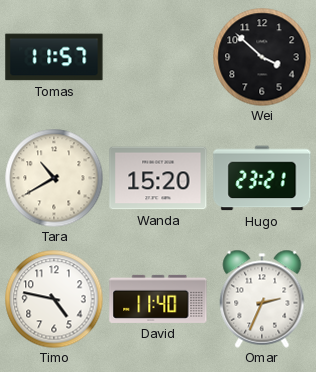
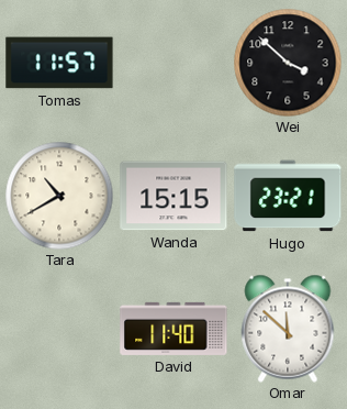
Wanda: 15:20 -> 15:15
Timo: 4:47 -> none
Omar: 2:34 -> 11:52
